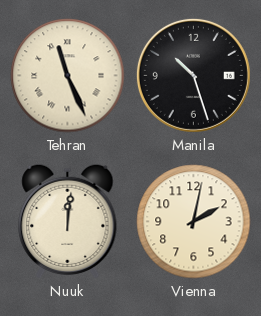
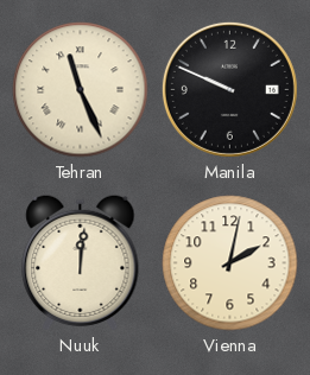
Manila: 10:27 -> 9:49
